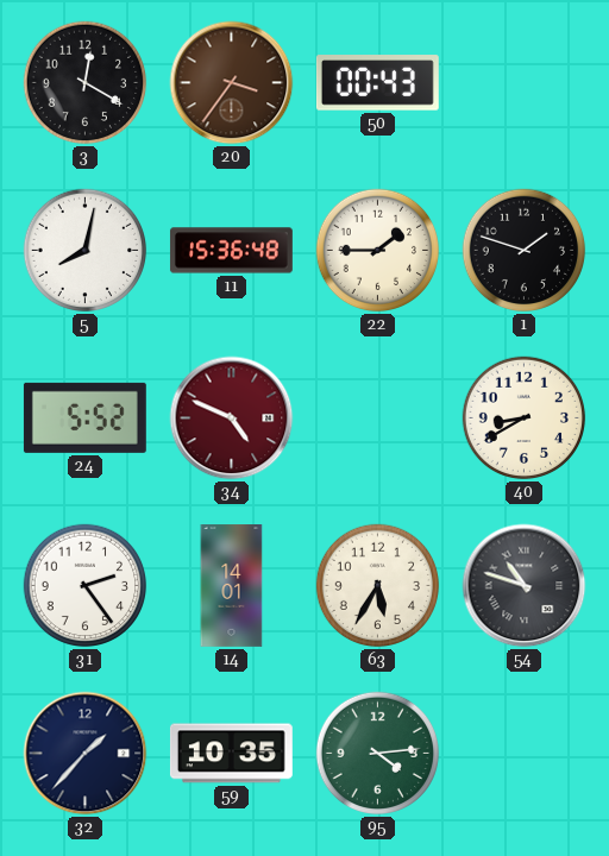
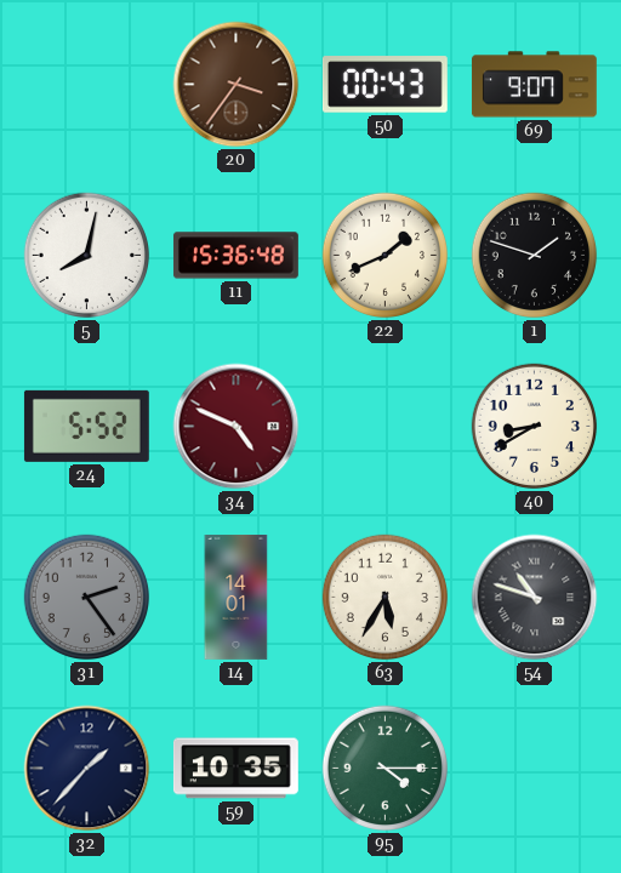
3: 12:20 -> none
69: none -> 9:07
22: 1:45 -> 1:41
31 dial: white -> grey
95: 4:14 -> 4:15
